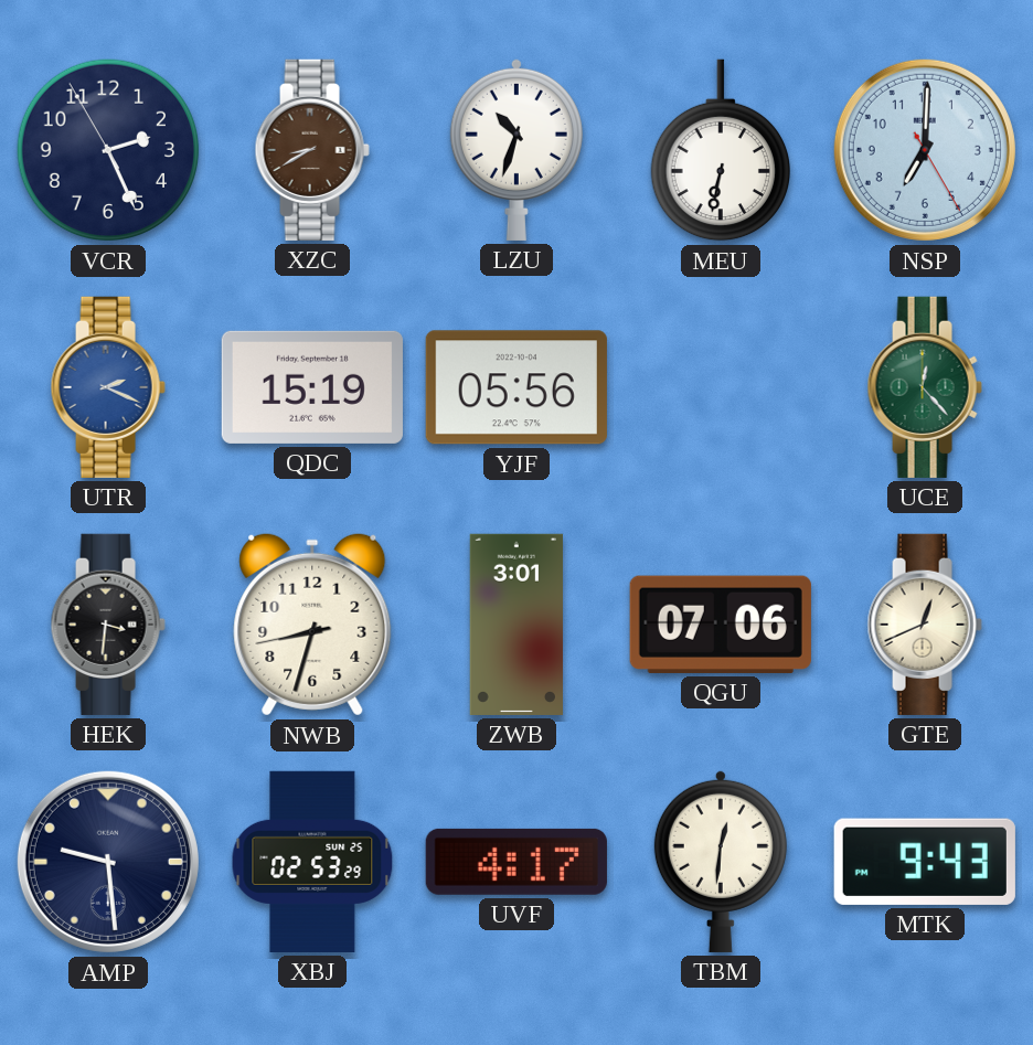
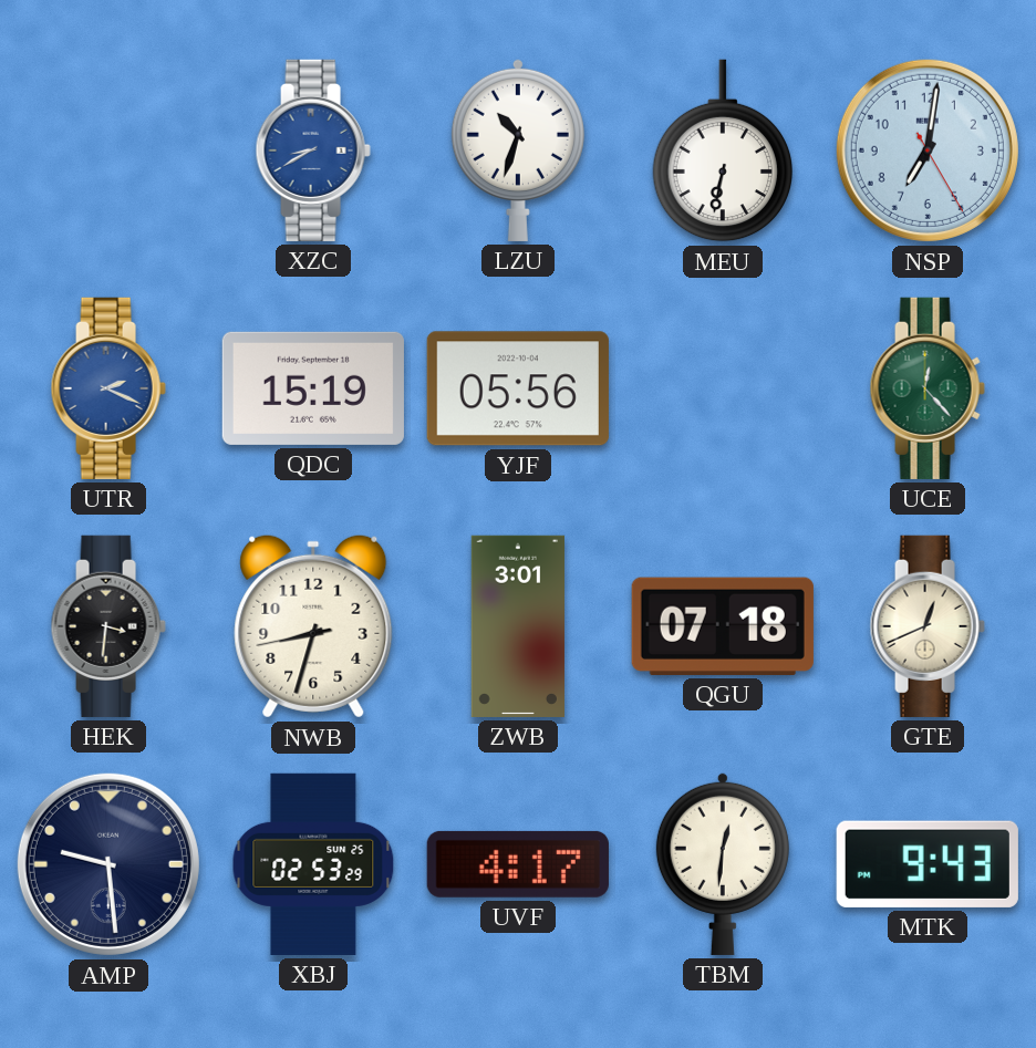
VCR: 2:25 -> none
XZC dial: brown -> blue
NSP: 7:00 -> 7:01
QGU: 07:06 -> 07:18
